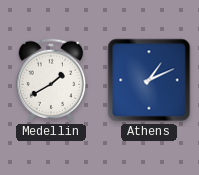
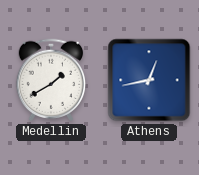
Athens: 1:11 -> 12:43
